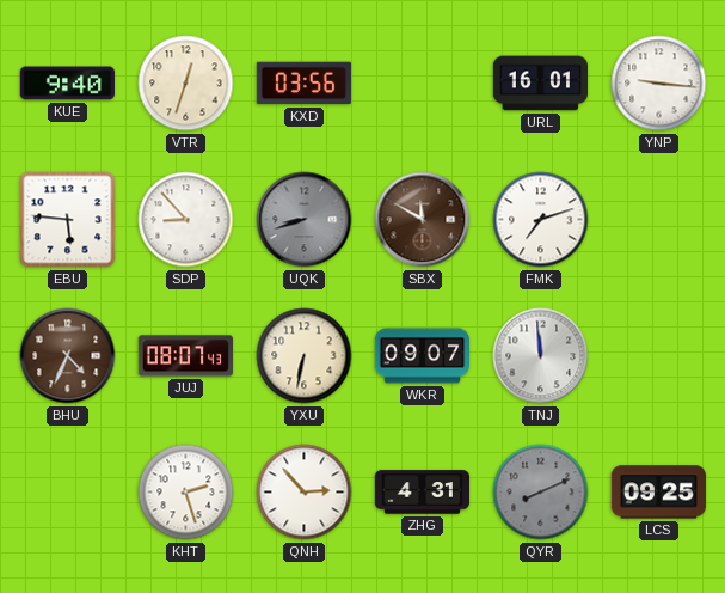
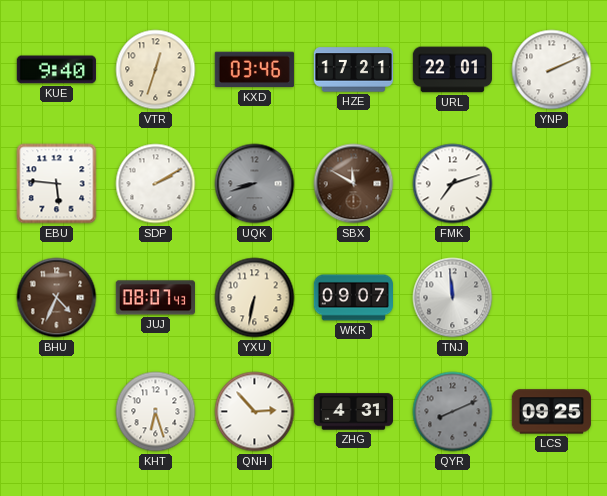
KXD: 03:56 -> 03:46
HZE: none -> 17:21
URL: 16:01 -> 22:01
YNP: 9:16 -> 2:11
SDP: 8:53 -> 2:10
KHT: 2:27 -> 6:27
